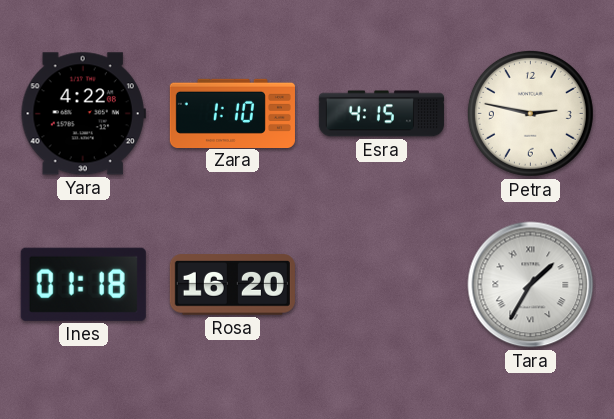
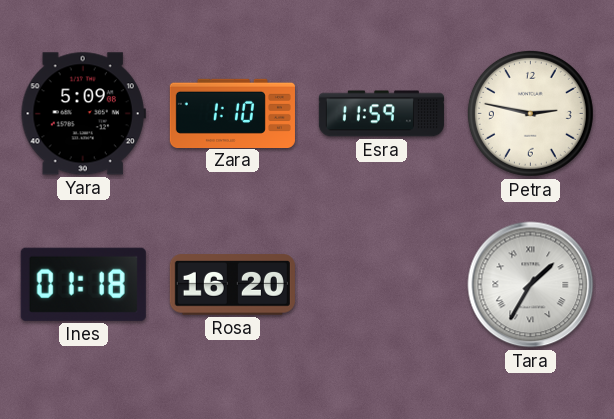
Yara: 4:22 -> 5:09
Esra: 4:15 -> 11:59
